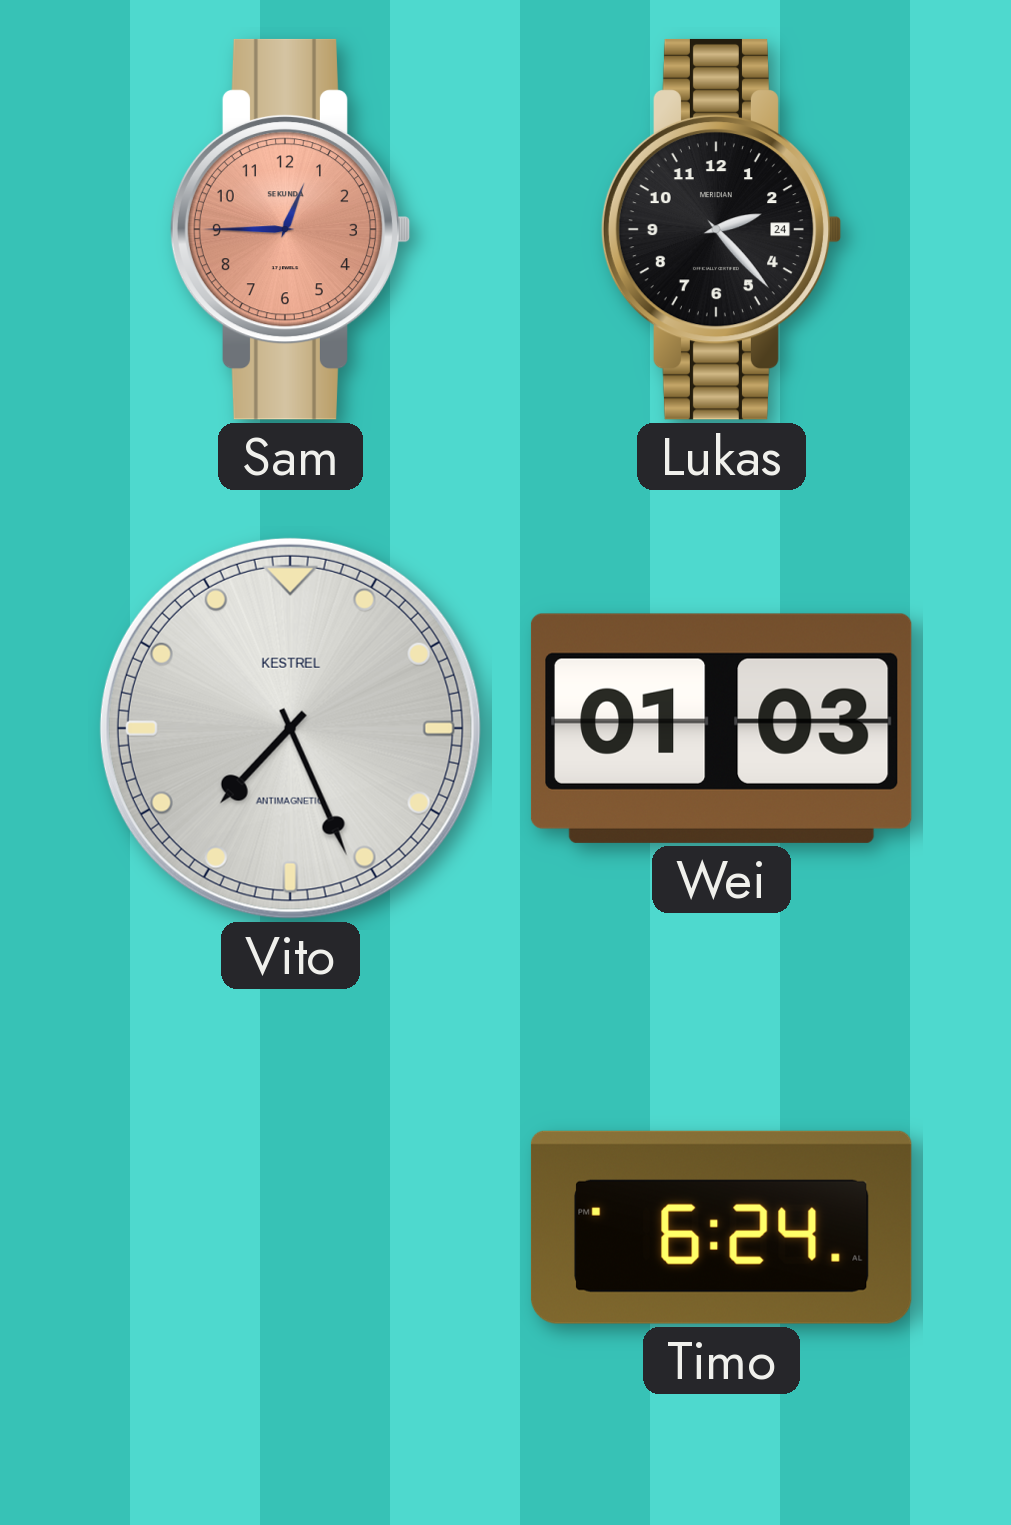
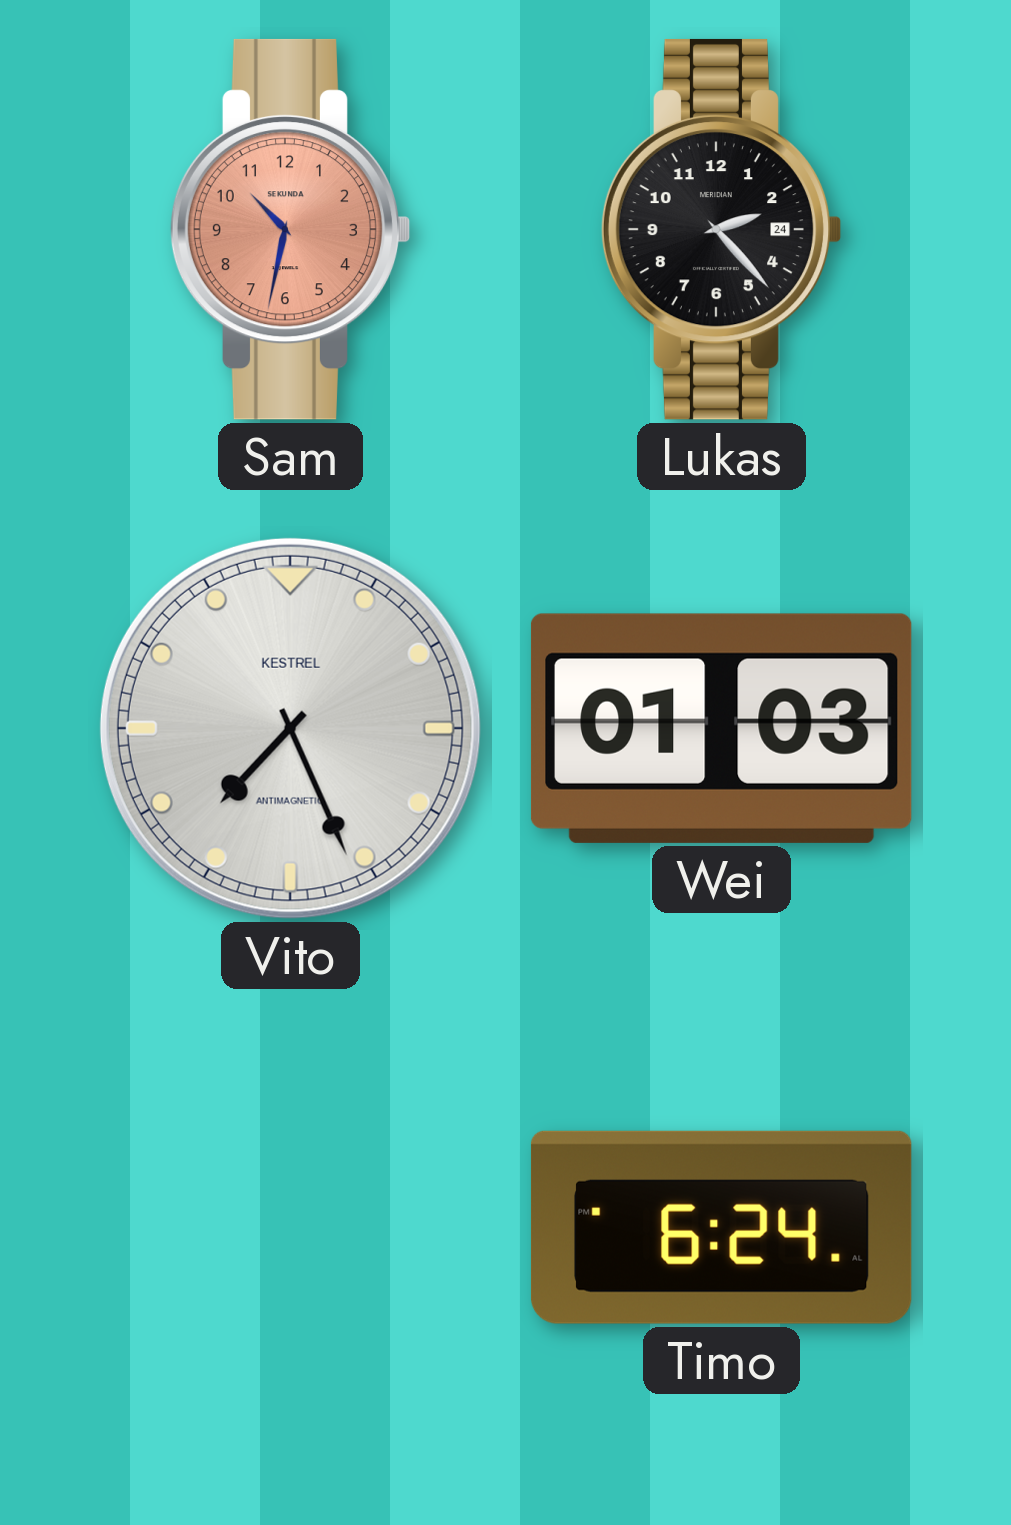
Sam: 12:45 -> 10:32
